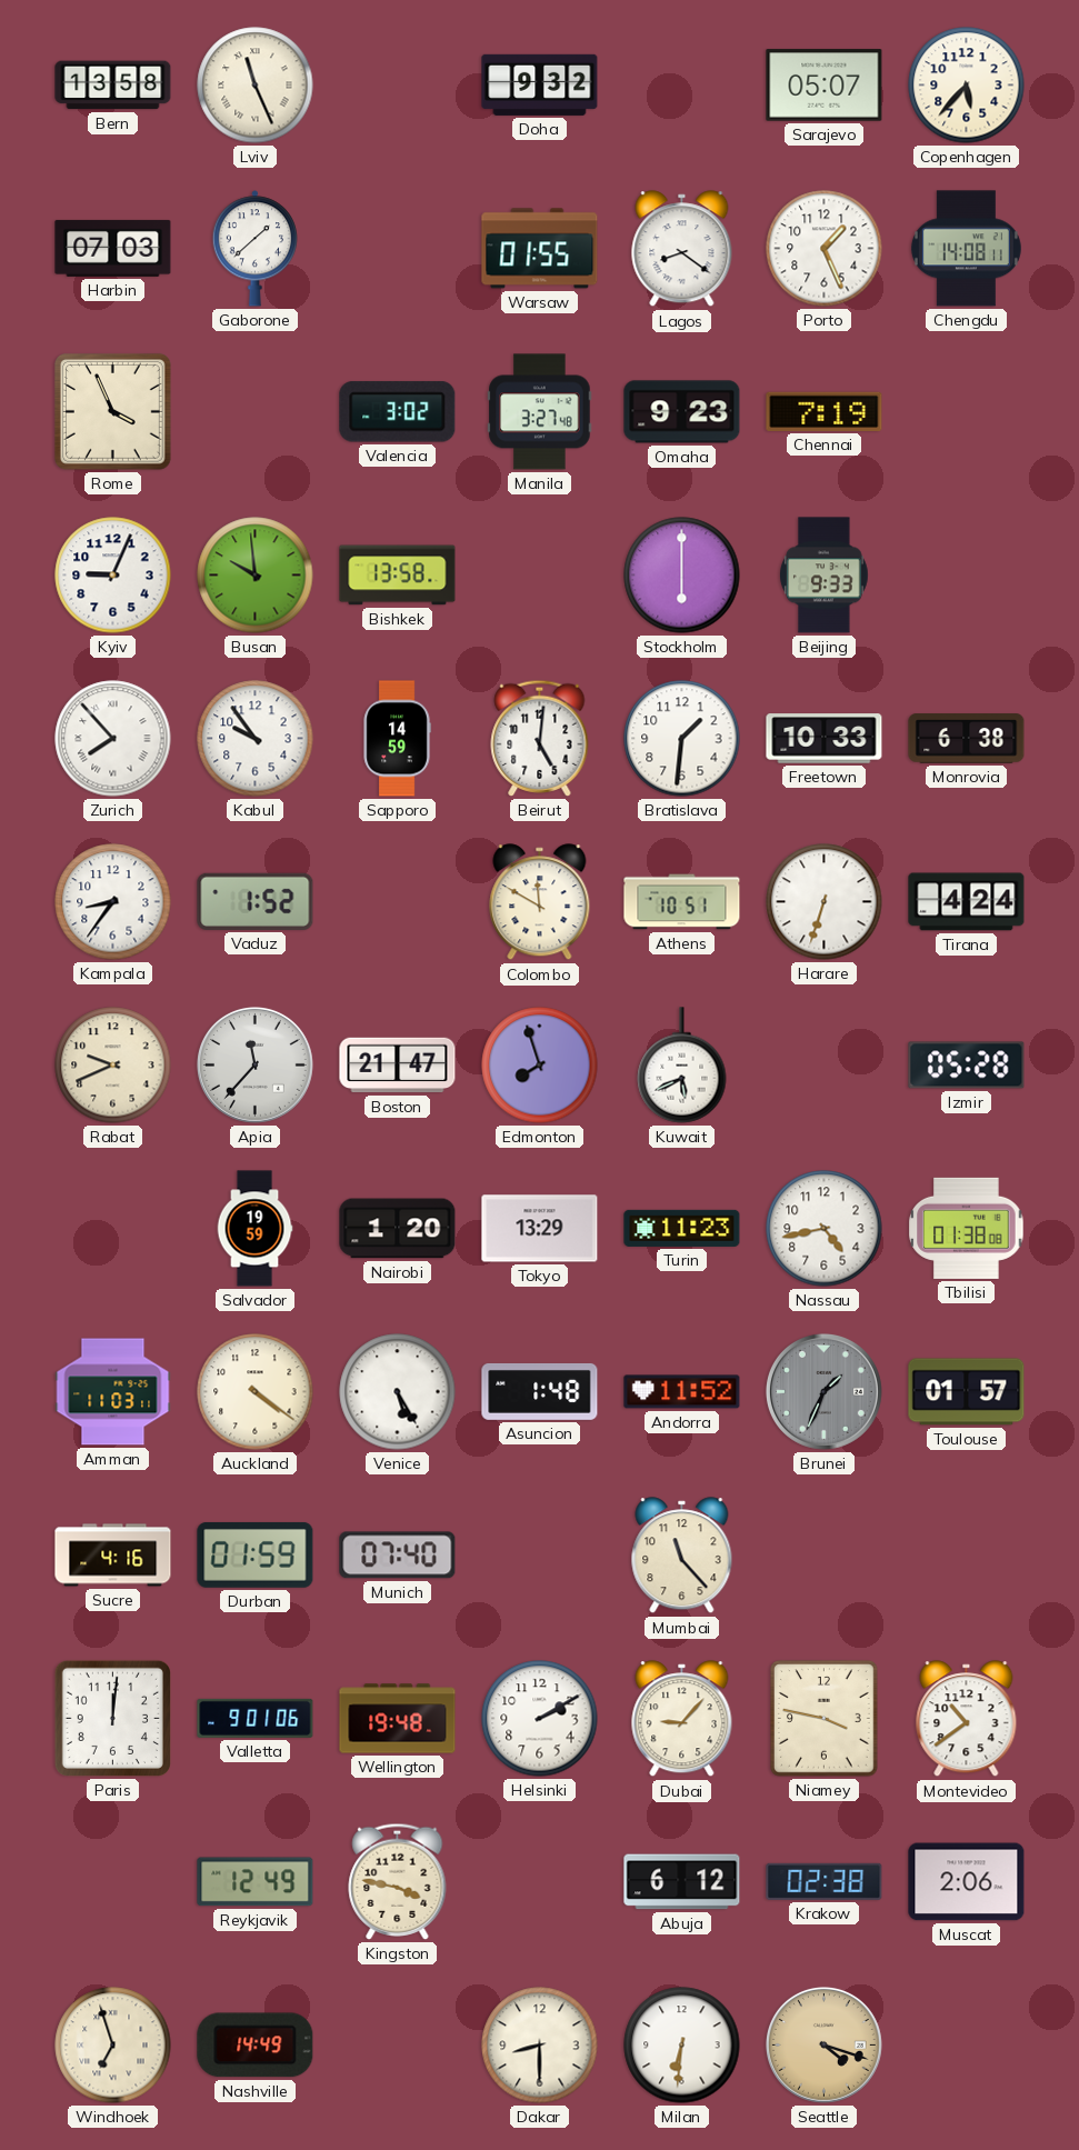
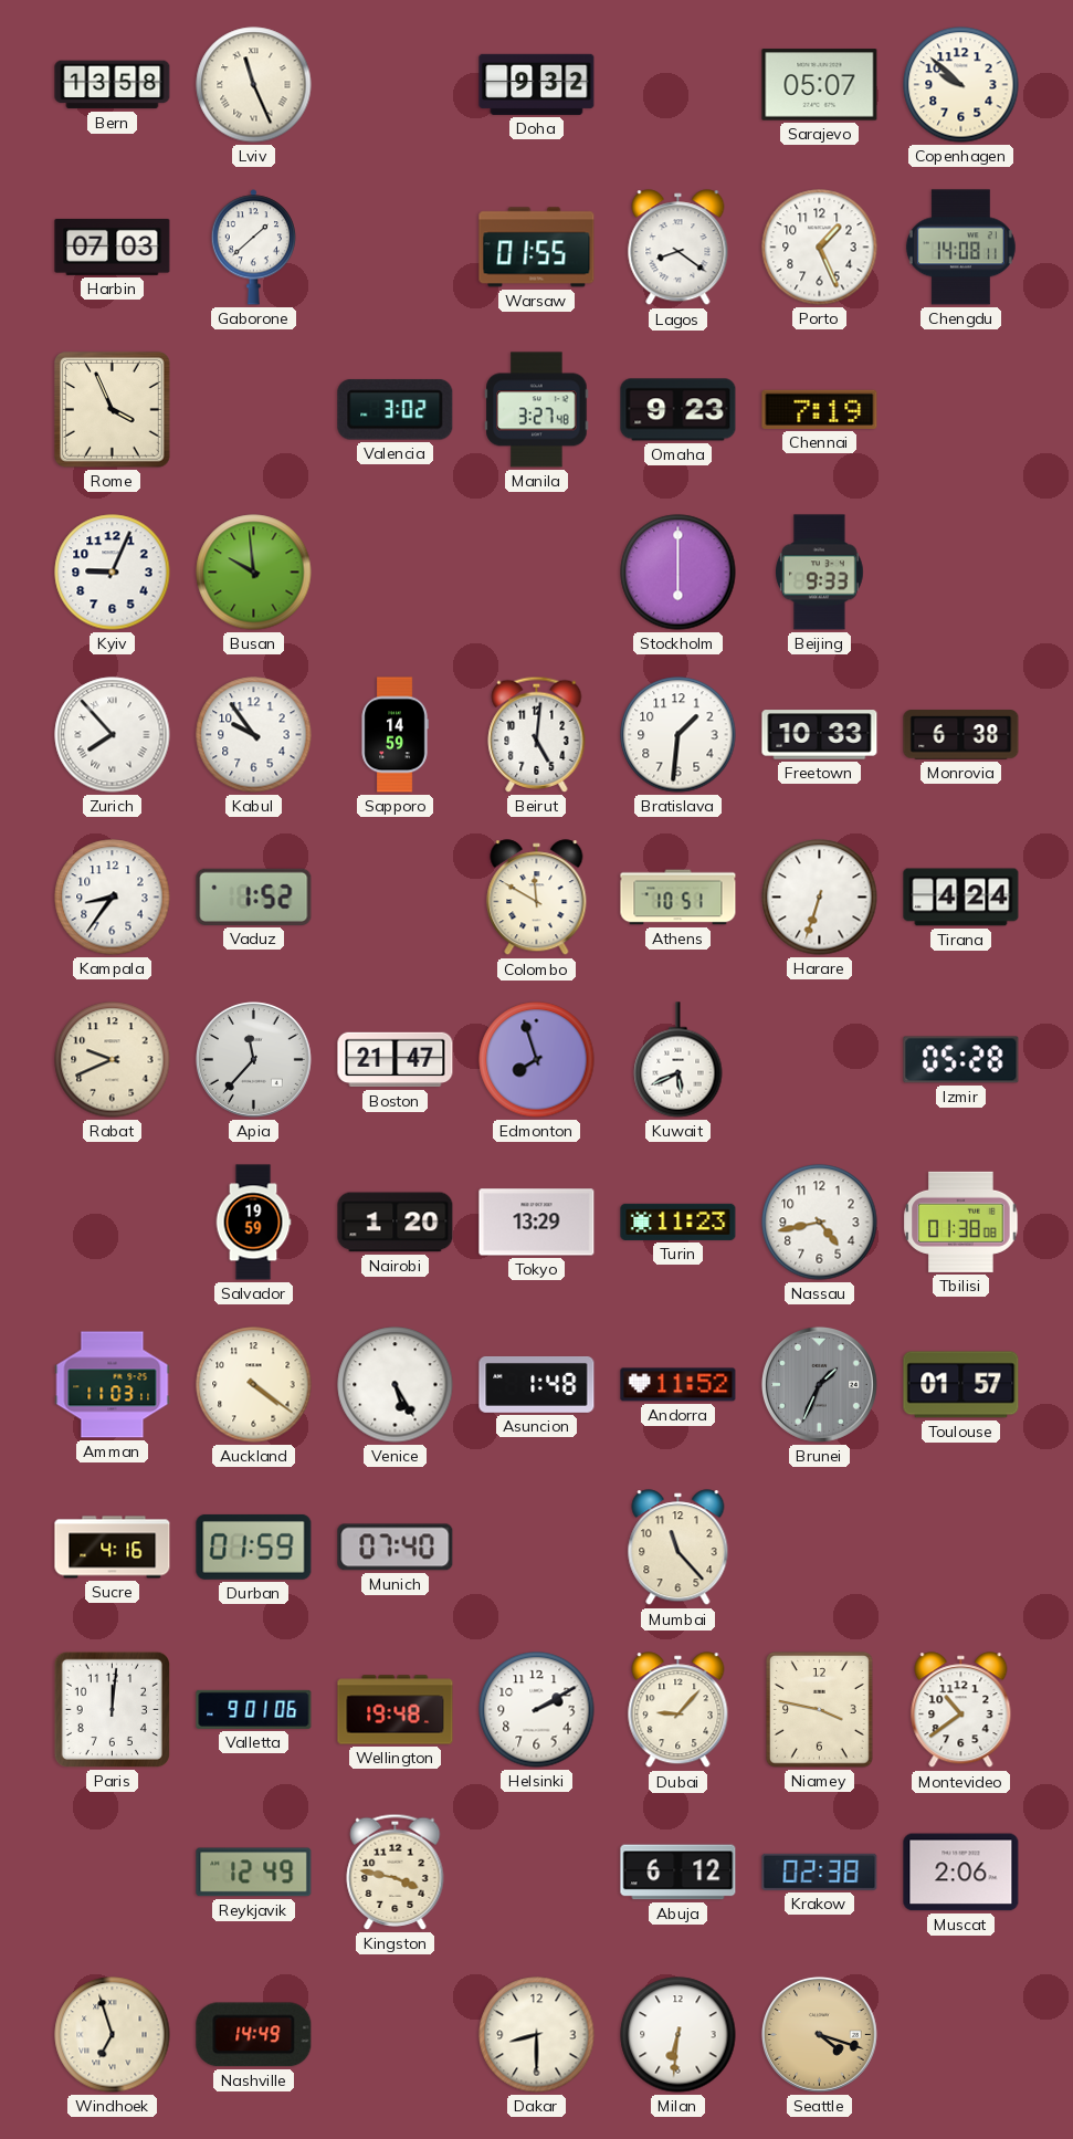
Copenhagen: 5:37 -> 9:52
Bishkek: 13:58 -> none
